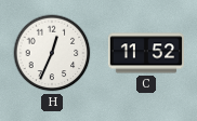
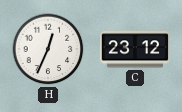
C: 11:52 -> 23:12
